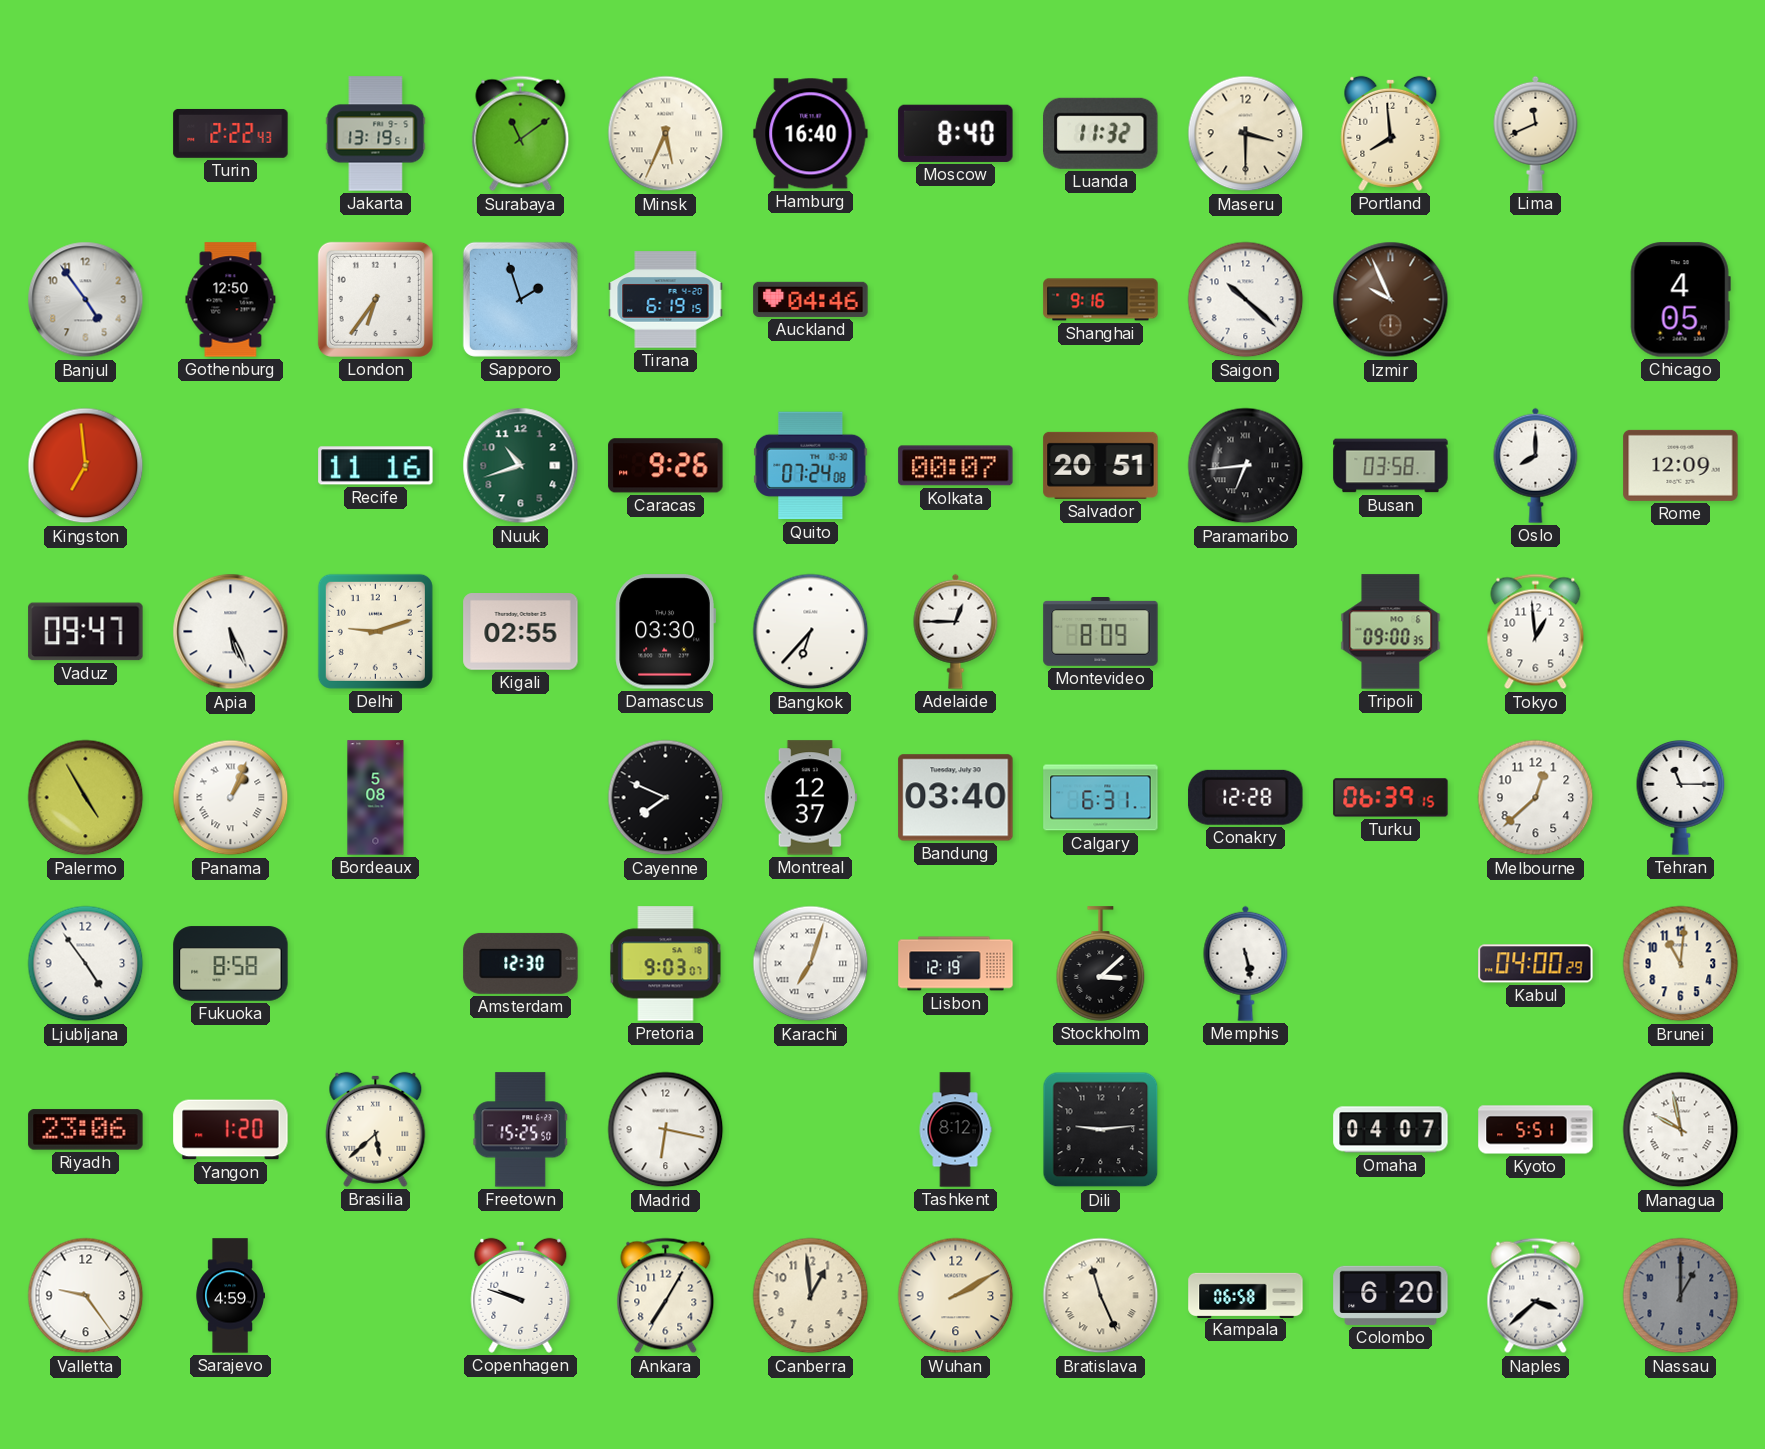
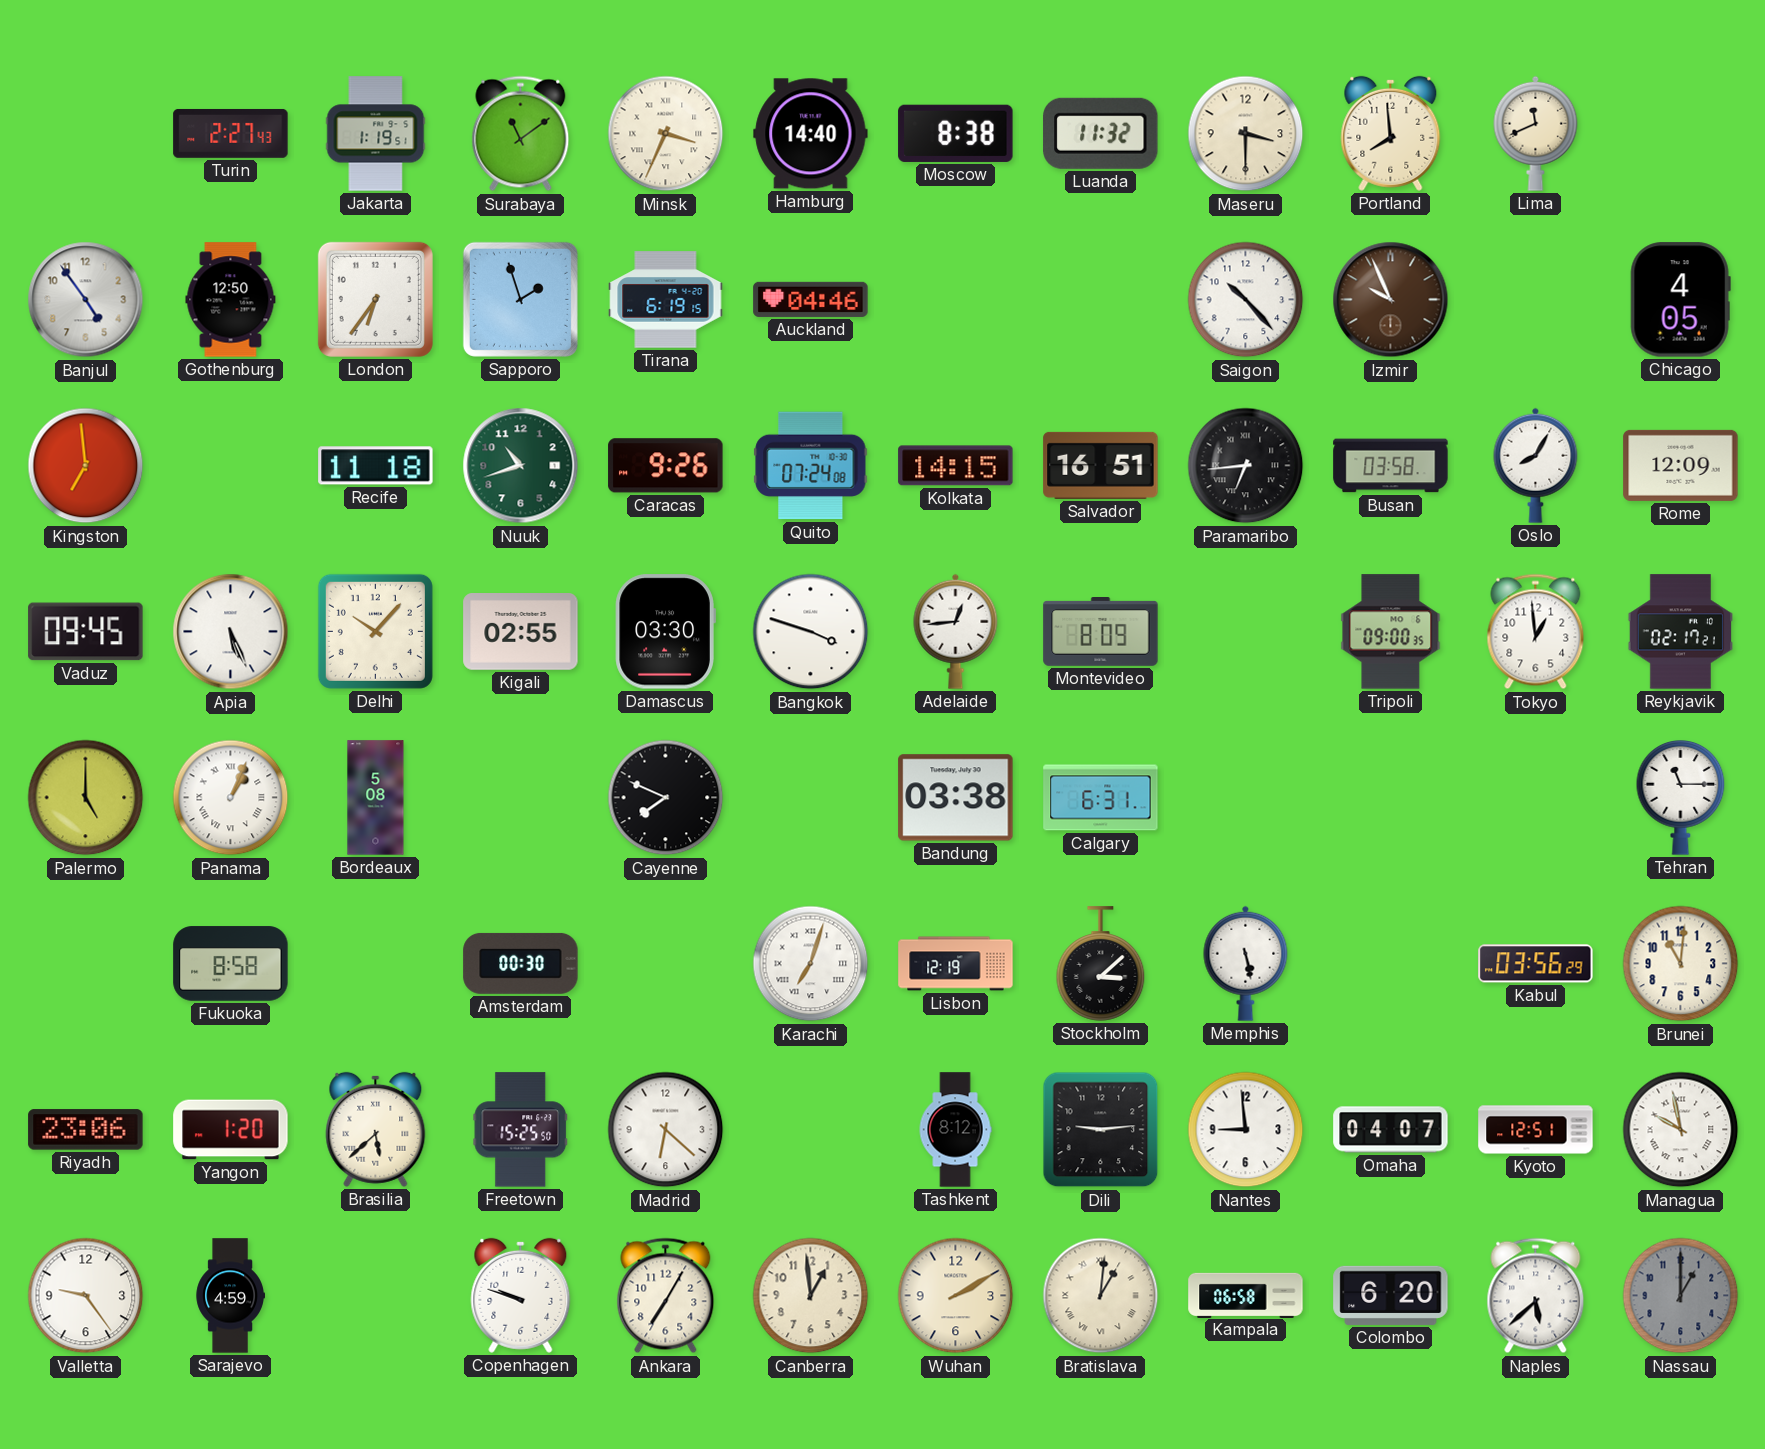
Turin: 2:22 -> 2:27
Jakarta: 13:19 -> 1:19
Minsk: 5:34 -> 3:34
Hamburg: 16:40 -> 14:40
Moscow: 8:40 -> 8:38
Shanghai: 9:16 -> none
Saigon: 10:22 -> 10:23
Recife: 11:16 -> 11:18
Kolkata: 00:07 -> 14:15
Salvador: 20:51 -> 16:51
Oslo: 8:00 -> 8:05
Vaduz: 09:47 -> 09:45
Delhi: 9:12 -> 10:07
Bangkok: 6:37 -> 3:48
Adelaide: 12:45 -> 12:44
Reykjavik: none -> 02:17
Palermo: 4:55 -> 5:00
Montreal: 12:37 -> none
Bandung: 03:40 -> 03:38
Conakry: 12:28 -> none
Turku: 06:39 -> none
Melbourne: 12:38 -> none
Ljubljana: 4:54 -> none
Amsterdam: 12:30 -> 00:30
Pretoria: 9:03 -> none
Kabul: 04:00 -> 03:56
Madrid: 6:17 -> 6:22
Nantes: none -> 8:59
Kyoto: 5:51 -> 12:51
Bratislava: 11:26 -> 1:01
Naples: 3:38 -> 5:38
